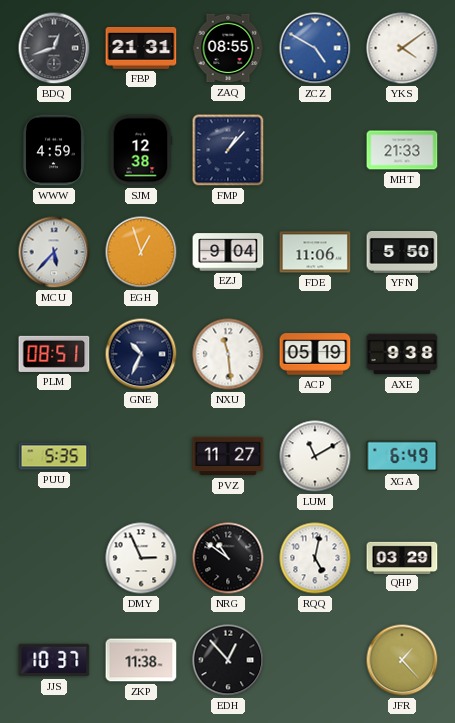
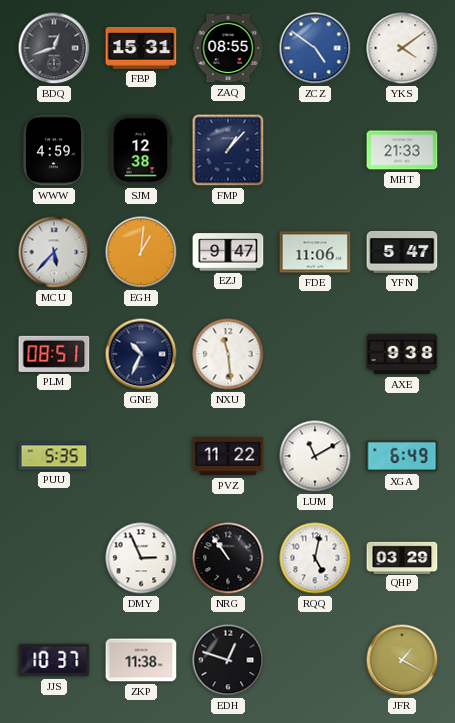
FBP: 21:31 -> 15:31
ZCZ: 4:50 -> 4:51
EGH: 12:57 -> 1:01
EZJ: 9:04 -> 9:47
YFN: 5:50 -> 5:47
ACP: 05:19 -> none
PVZ: 11:27 -> 11:22
NRG: 10:51 -> 10:54
EDH: 12:53 -> 12:48
JFR: 1:23 -> 1:20
